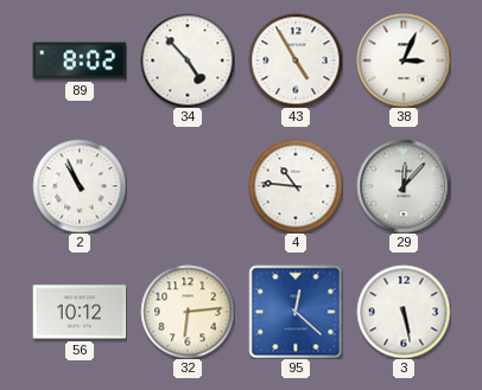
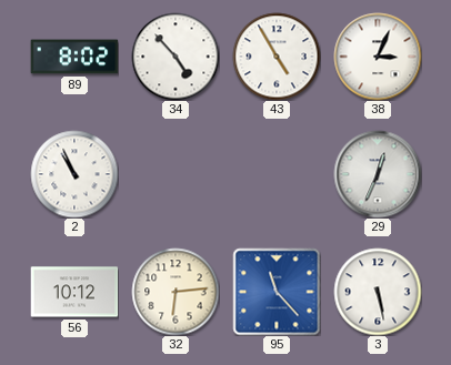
4: 10:46 -> none
29: 12:07 -> 12:34
95: 12:22 -> 11:23
